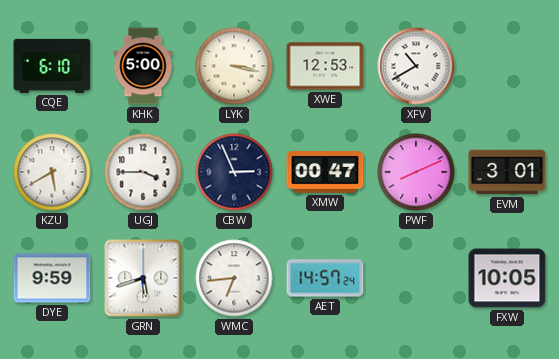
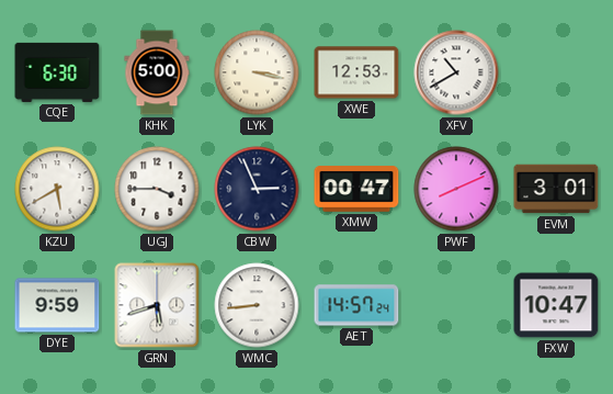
CQE: 6:10 -> 6:30
WMC: 6:44 -> 8:44
FXW: 10:05 -> 10:47
